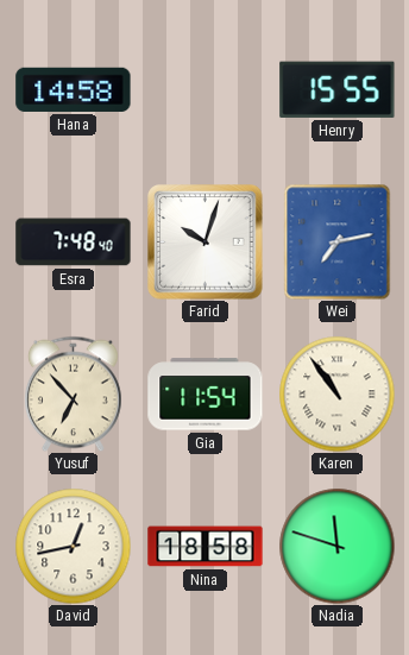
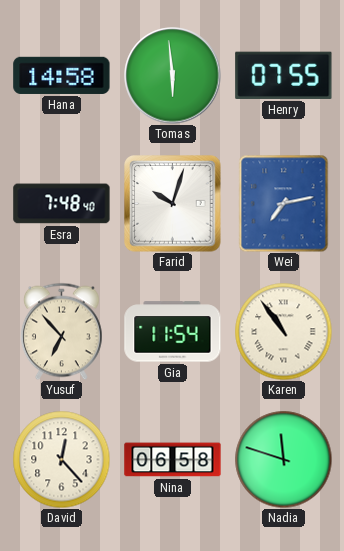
Tomas: none -> 5:59
Henry: 15:55 -> 07:55
David: 12:43 -> 12:23
Nina: 18:58 -> 06:58
